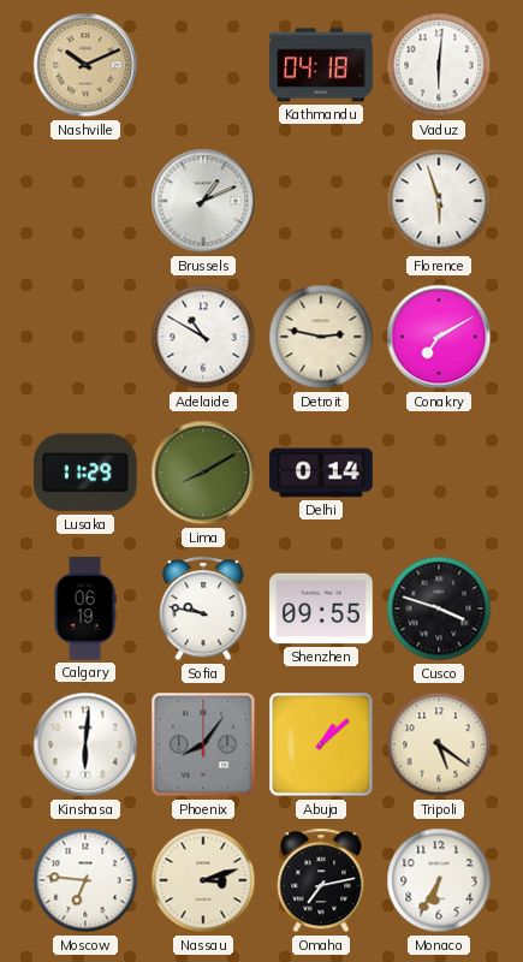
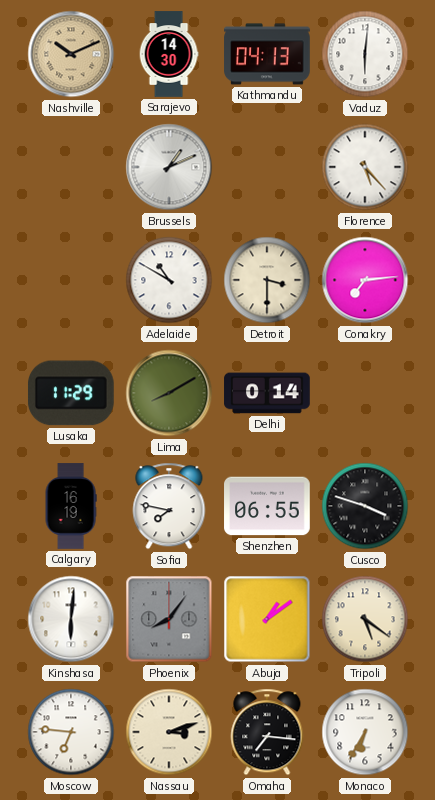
Sarajevo: none -> 14:30
Kathmandu: 04:18 -> 04:13
Florence: 5:57 -> 5:23
Detroit: 2:47 -> 3:30
Conakry: 7:10 -> 7:14
Calgary: 06:19 -> 16:19
Sofia: 9:47 -> 7:47
Shenzhen: 09:55 -> 06:55
Abuja: 1:08 -> 1:09
Omaha: 7:13 -> 7:16
